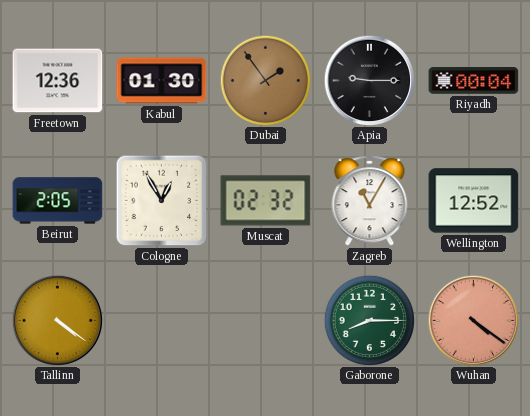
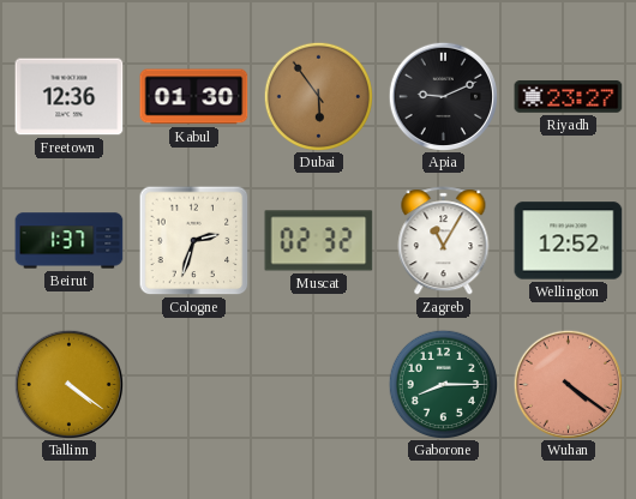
Dubai: 1:54 -> 5:54
Apia: 9:15 -> 9:11
Riyadh: 00:04 -> 23:27
Beirut: 2:05 -> 1:37
Cologne: 12:55 -> 2:33
